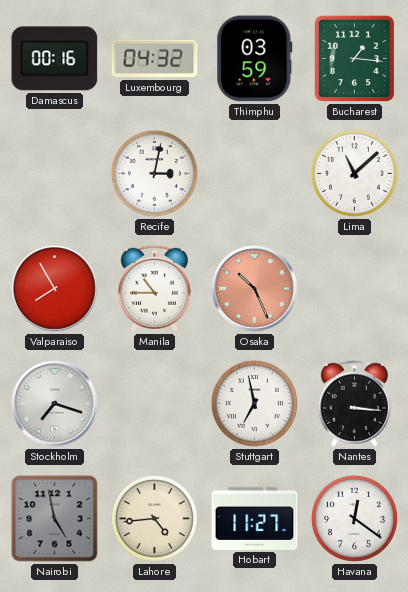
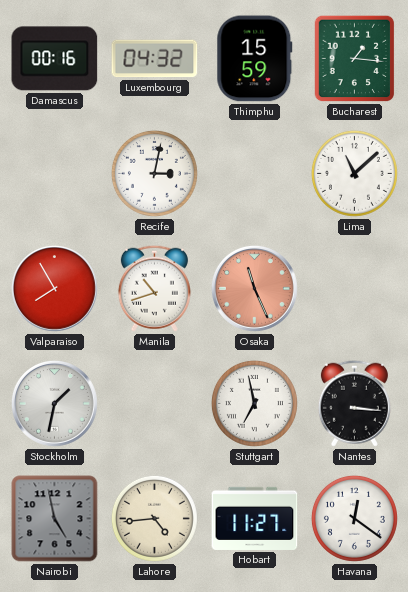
Thimphu: 03:59 -> 15:59
Manila: 10:45 -> 10:42
Osaka: 10:26 -> 11:26
Stockholm: 7:18 -> 1:32
